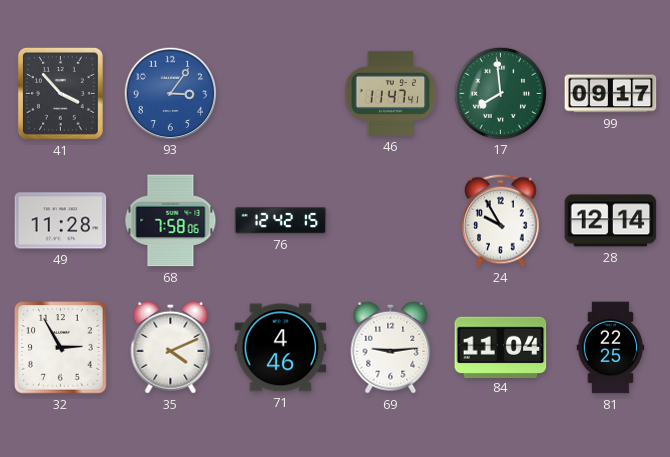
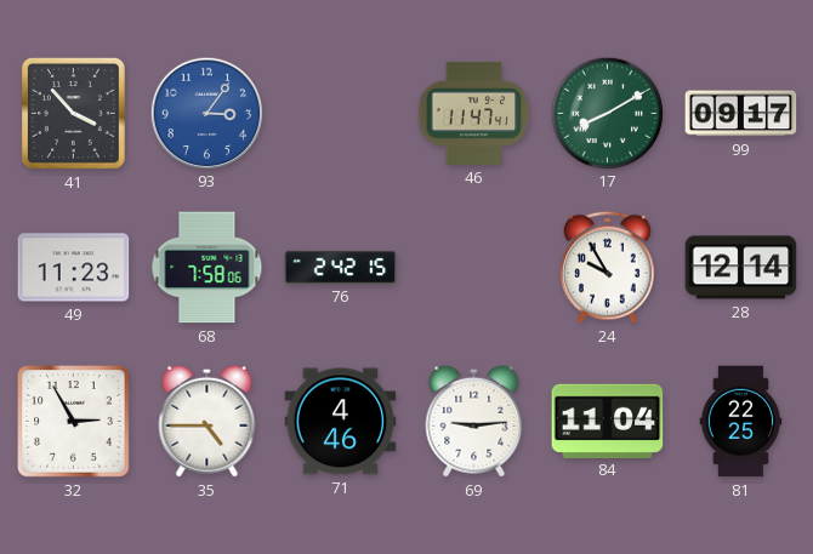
17: 7:59 -> 8:10
49: 11:28 -> 11:23
76: 12:42 -> 2:42
35: 4:11 -> 4:45
